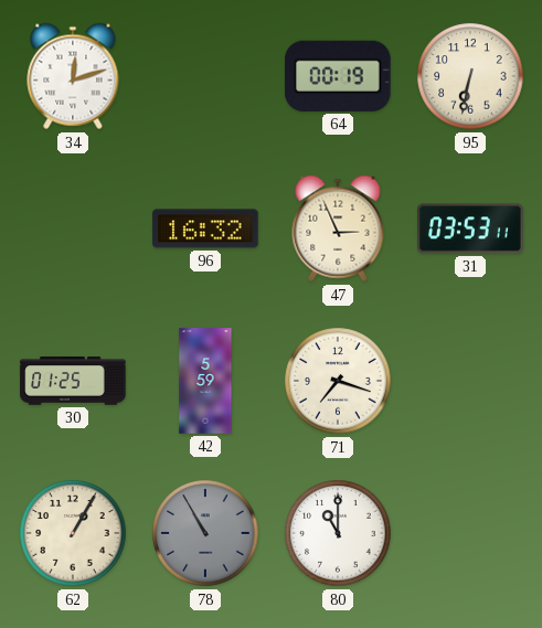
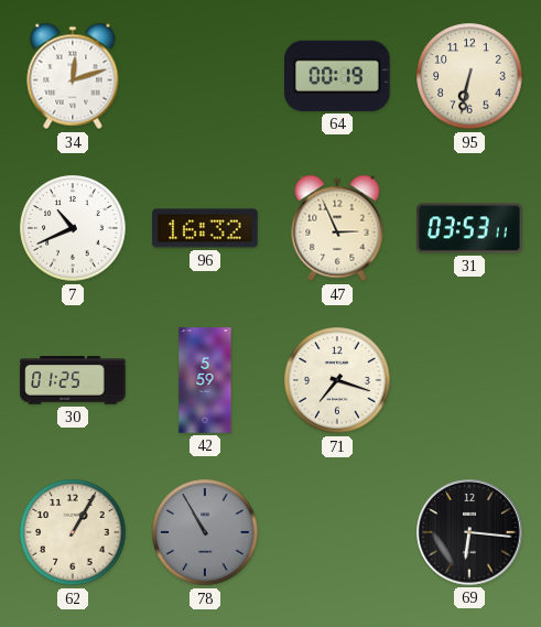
7: none -> 10:41
80: 11:00 -> none
69: none -> 6:16
